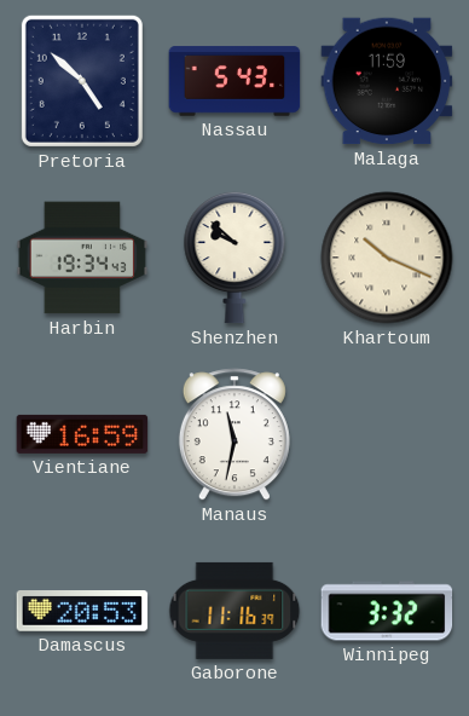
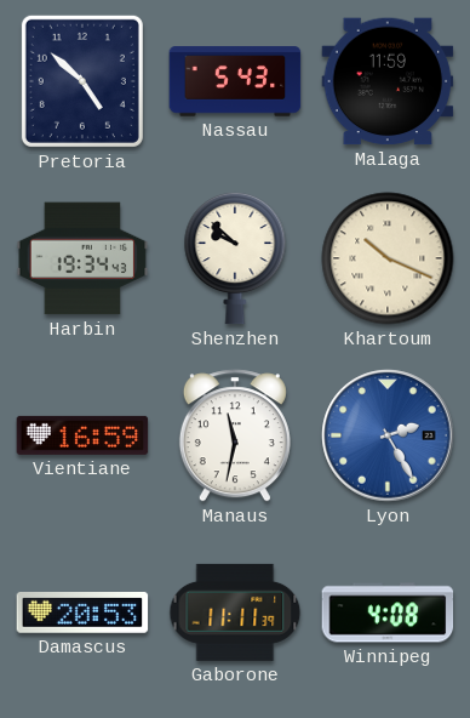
Lyon: none -> 2:25
Gaborone: 11:16 -> 11:11
Winnipeg: 3:32 -> 4:08
